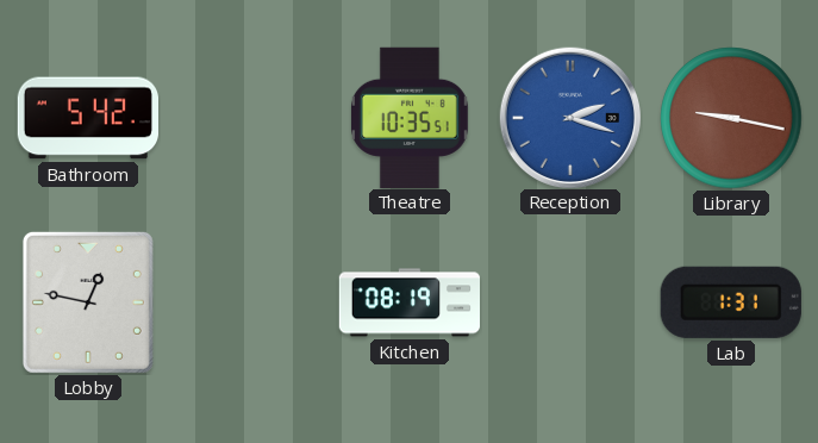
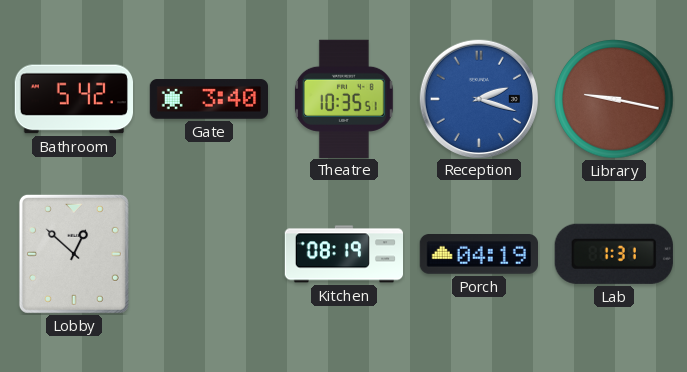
Gate: none -> 3:40
Lobby: 12:47 -> 12:52
Porch: none -> 04:19
